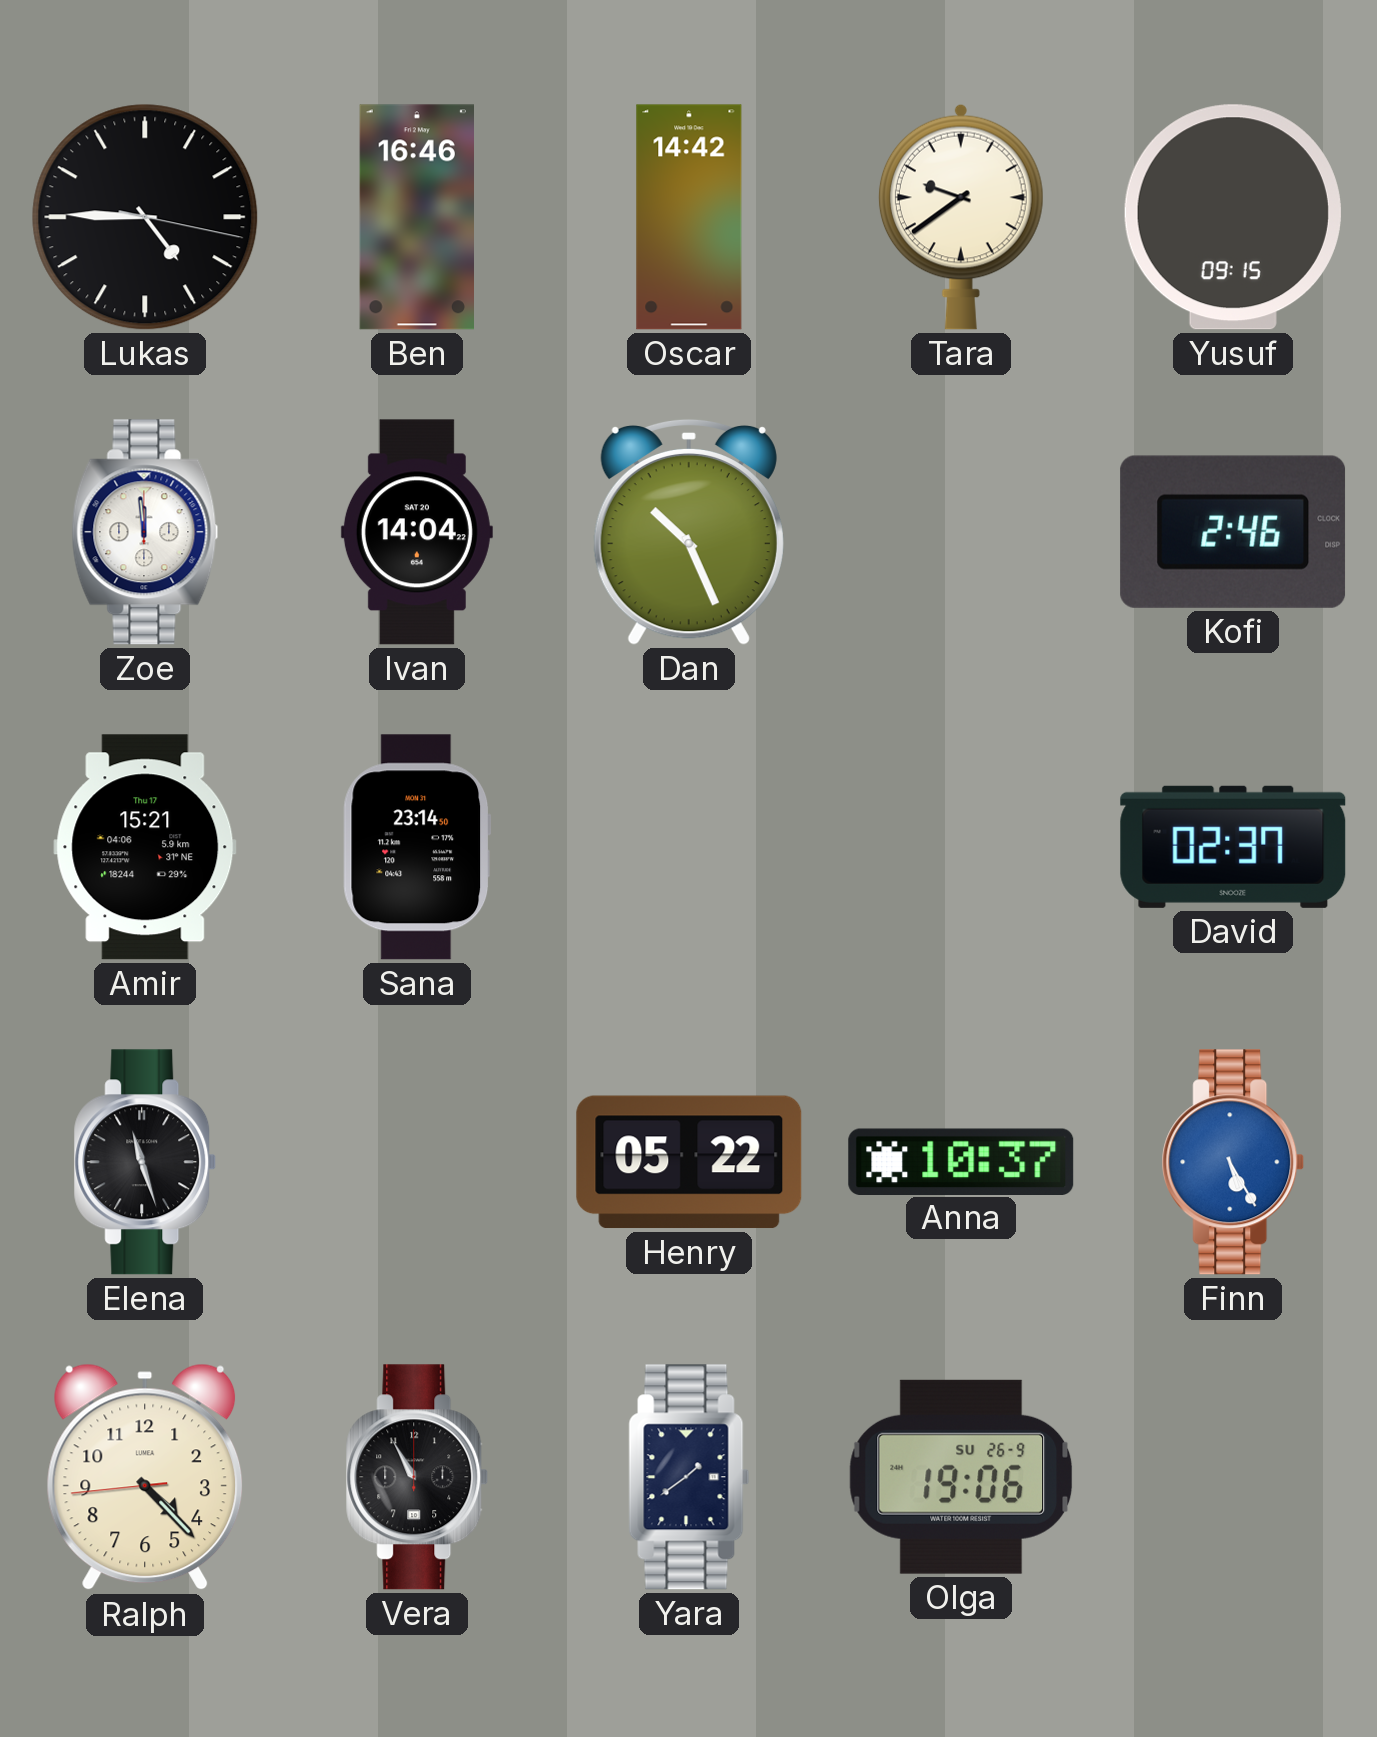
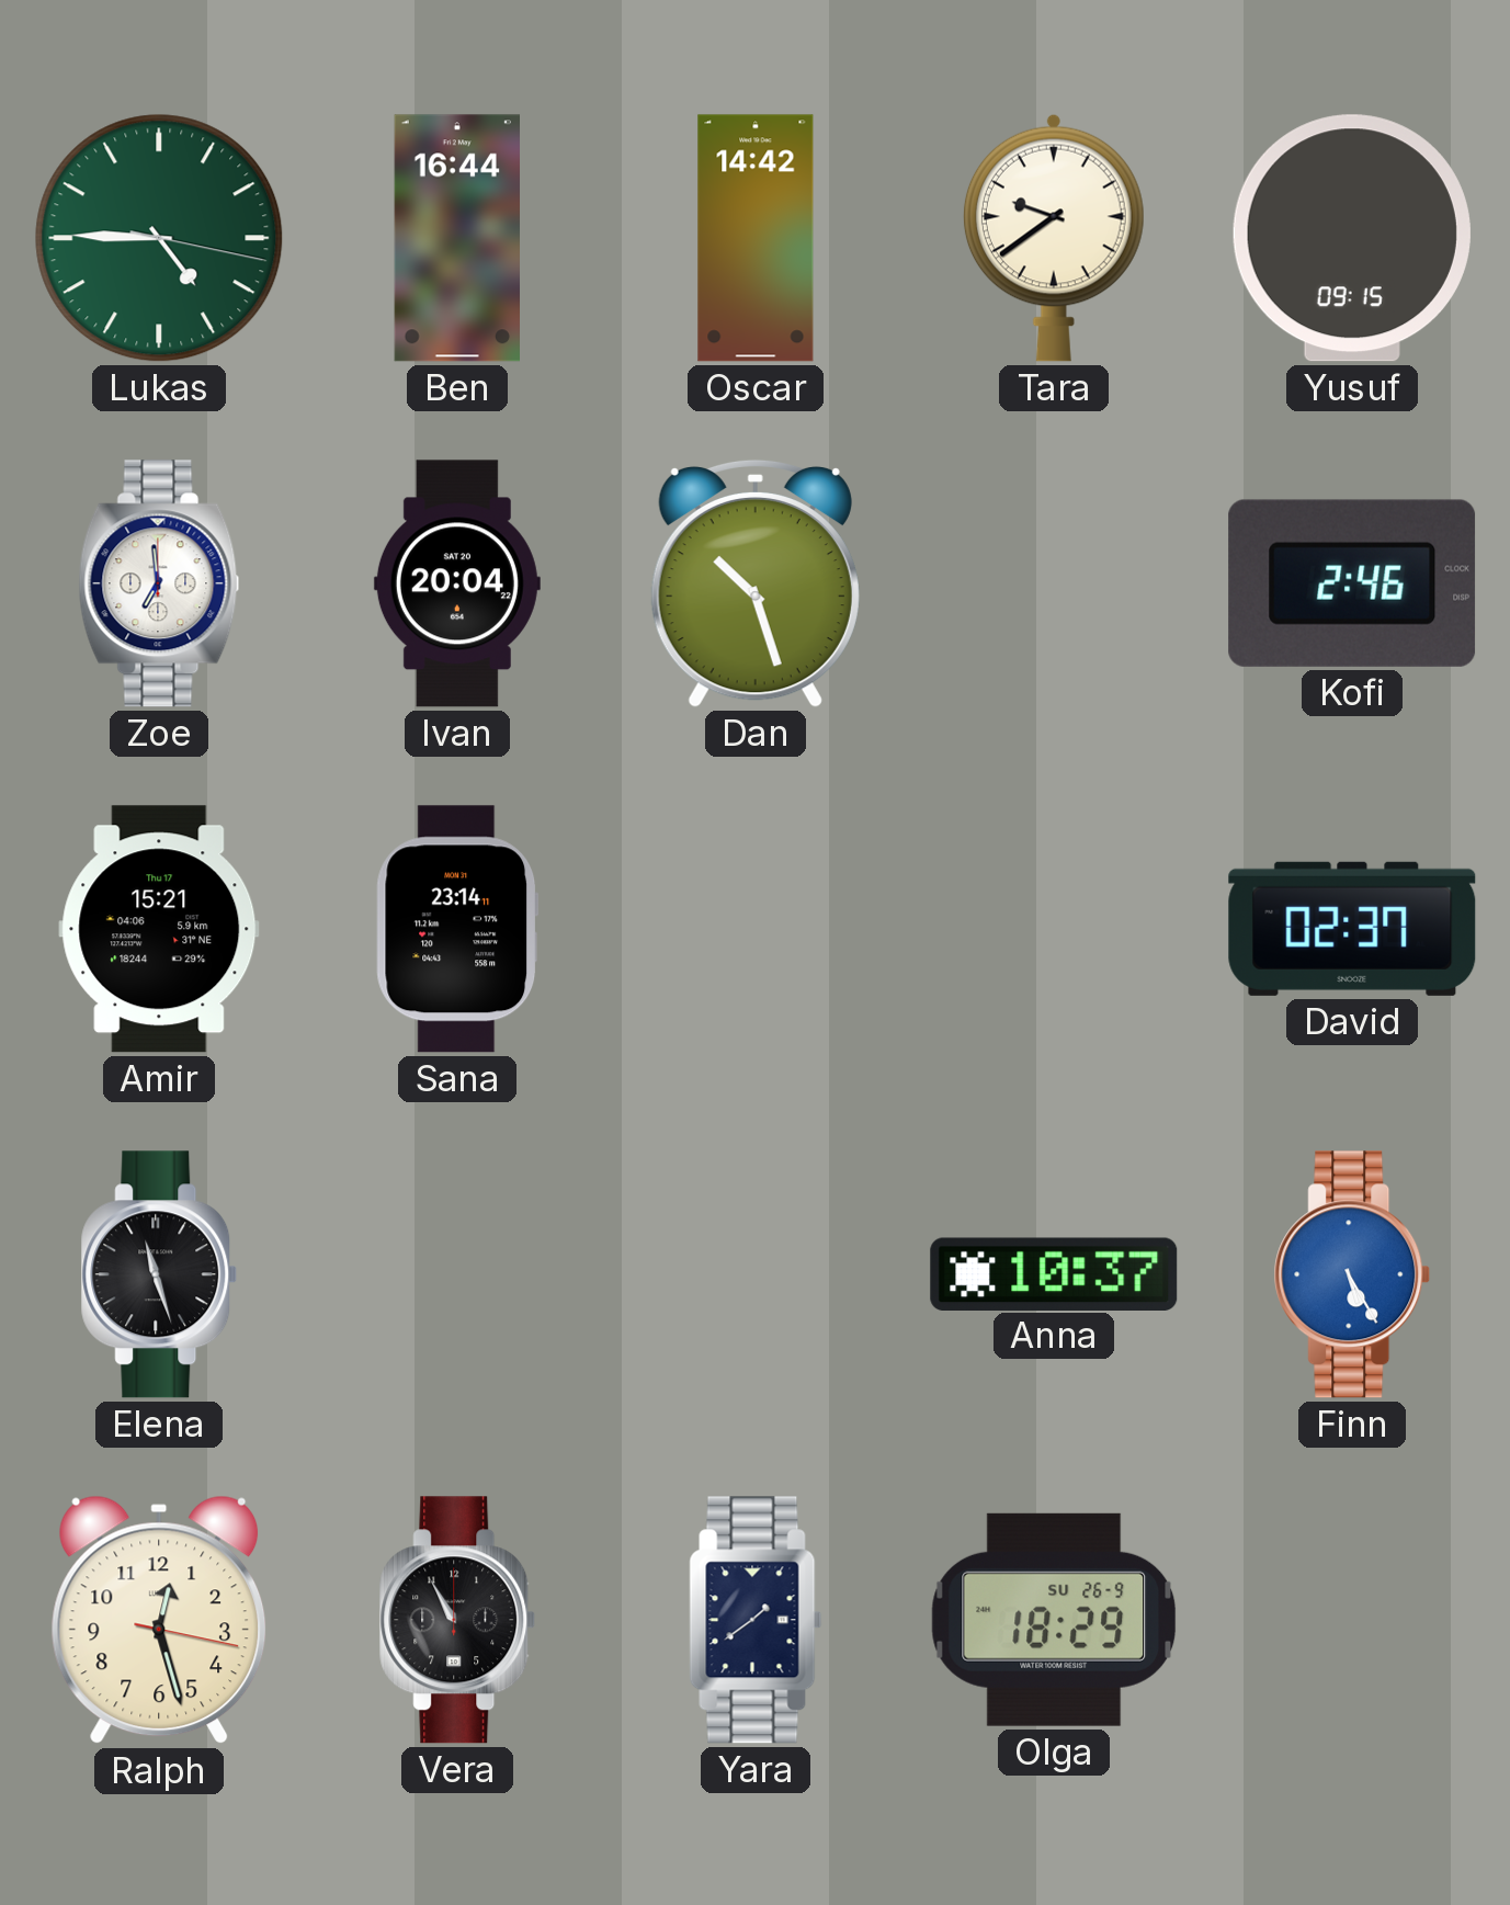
Lukas dial: black -> green
Ben: 16:46 -> 16:44
Zoe: 11:59 -> 6:59
Ivan: 14:04 -> 20:04
Dan: 10:26 -> 10:27
Sana: 23:14:50 -> 23:14:11
Henry: 05:22 -> none
Ralph: 4:22 -> 12:27
Olga: 19:06 -> 18:29
